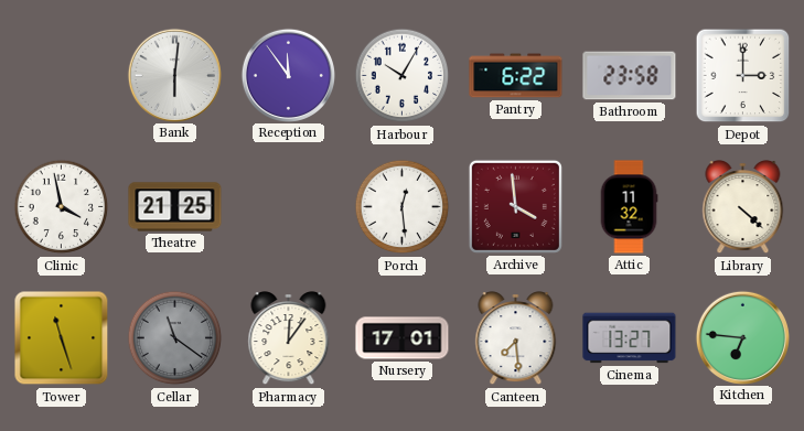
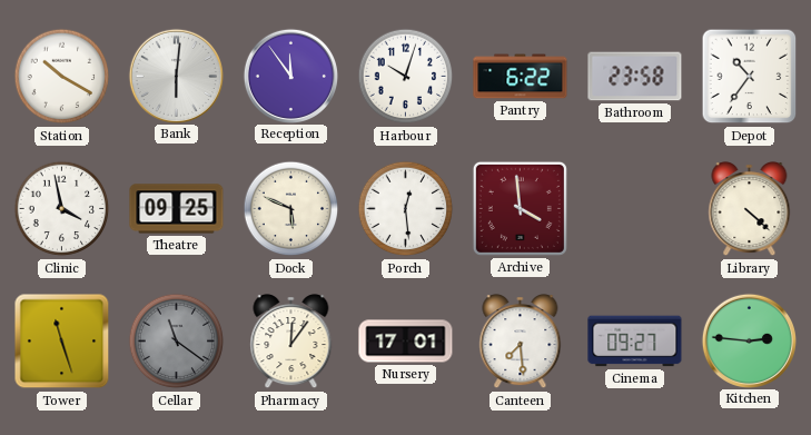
Station: none -> 10:20
Harbour: 10:05 -> 10:03
Depot: 3:00 -> 10:36
Theatre: 21:25 -> 09:25
Dock: none -> 5:49
Attic: 11:32 -> none
Cinema: 13:27 -> 09:27
Kitchen: 6:46 -> 2:46
